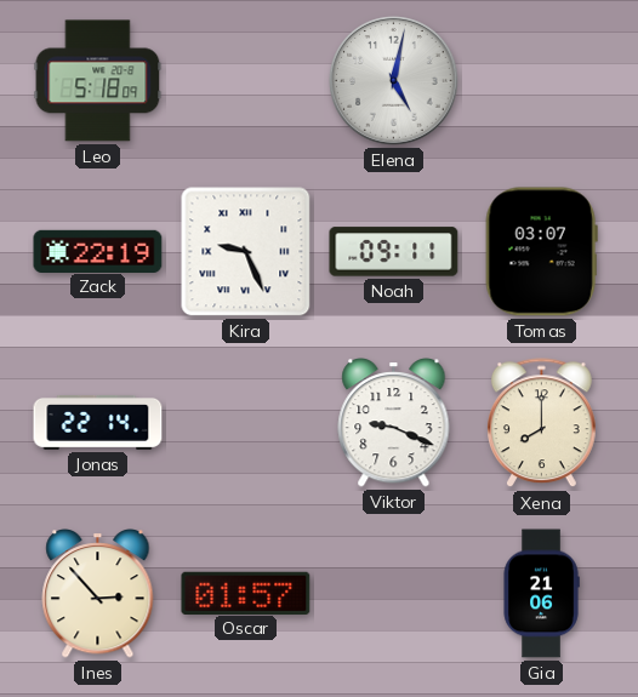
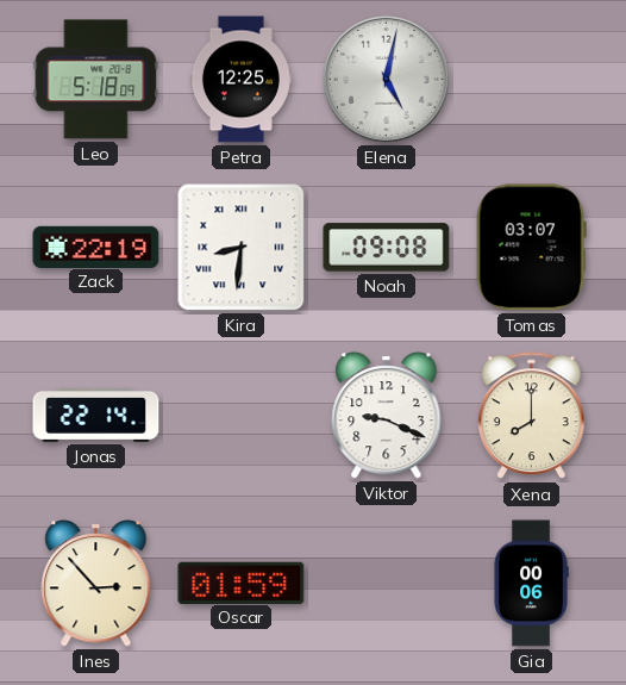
Petra: none -> 12:25
Kira: 9:26 -> 8:31
Noah: 09:11 -> 09:08
Oscar: 01:57 -> 01:59
Gia: 21:06 -> 00:06
